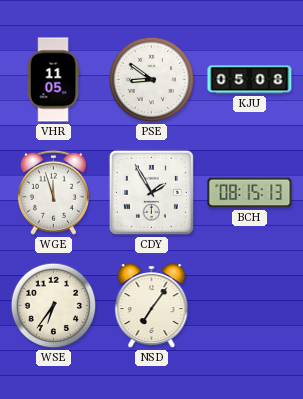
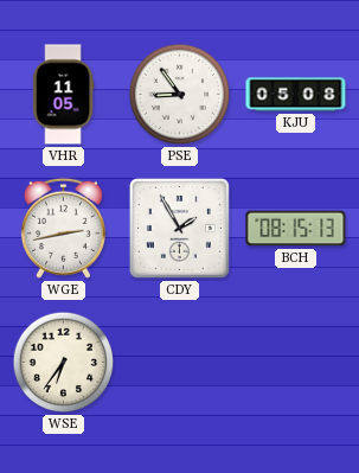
PSE: 8:51 -> 8:54
WGE: 11:57 -> 2:43
NSD: 7:06 -> none
